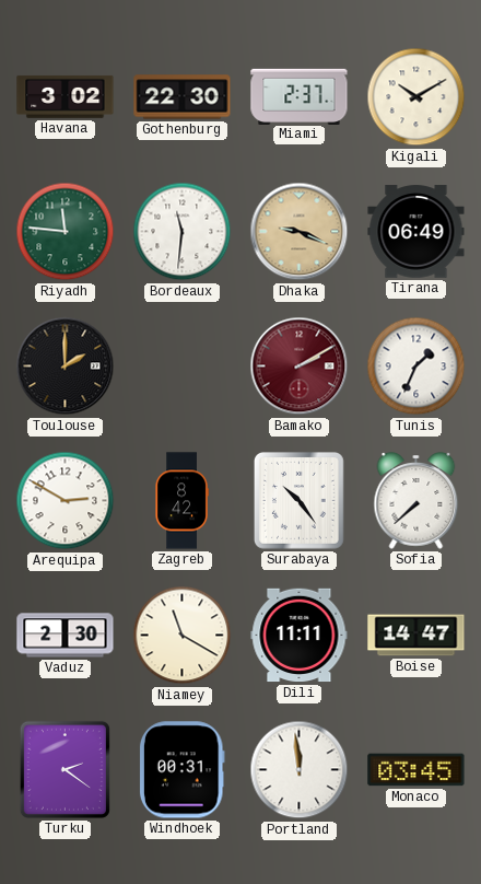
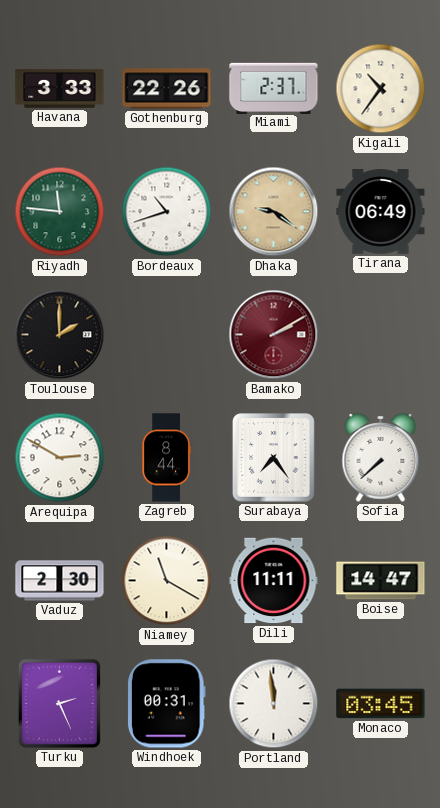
Havana: 3:02 -> 3:33
Gothenburg: 22:30 -> 22:26
Kigali: 10:10 -> 10:36
Bordeaux: 11:31 -> 10:42
Dhaka: 9:19 -> 9:21
Tunis: 1:34 -> none
Zagreb: 8:42 -> 8:44
Surabaya: 10:24 -> 7:24
Turku: 2:21 -> 2:26
